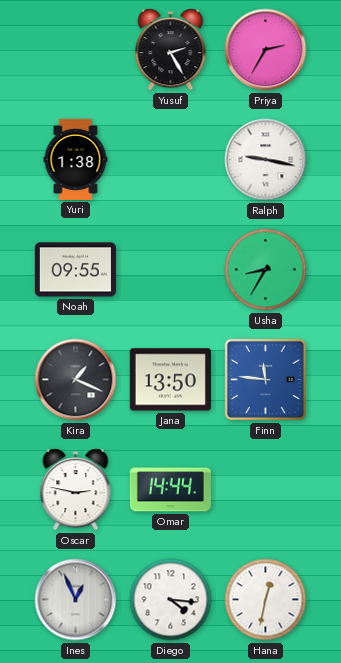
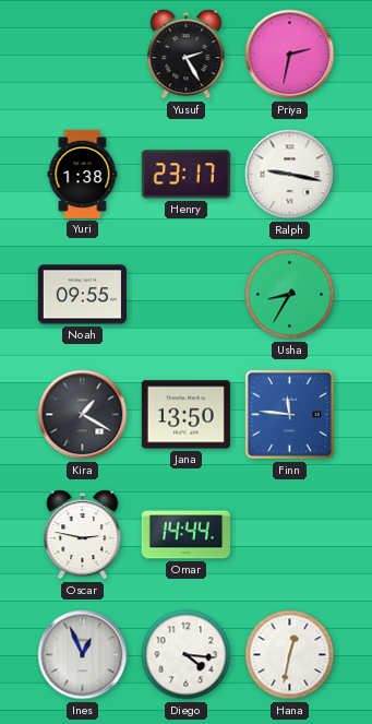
Priya: 2:35 -> 2:32
Henry: none -> 23:17
Kira: 1:19 -> 1:20
